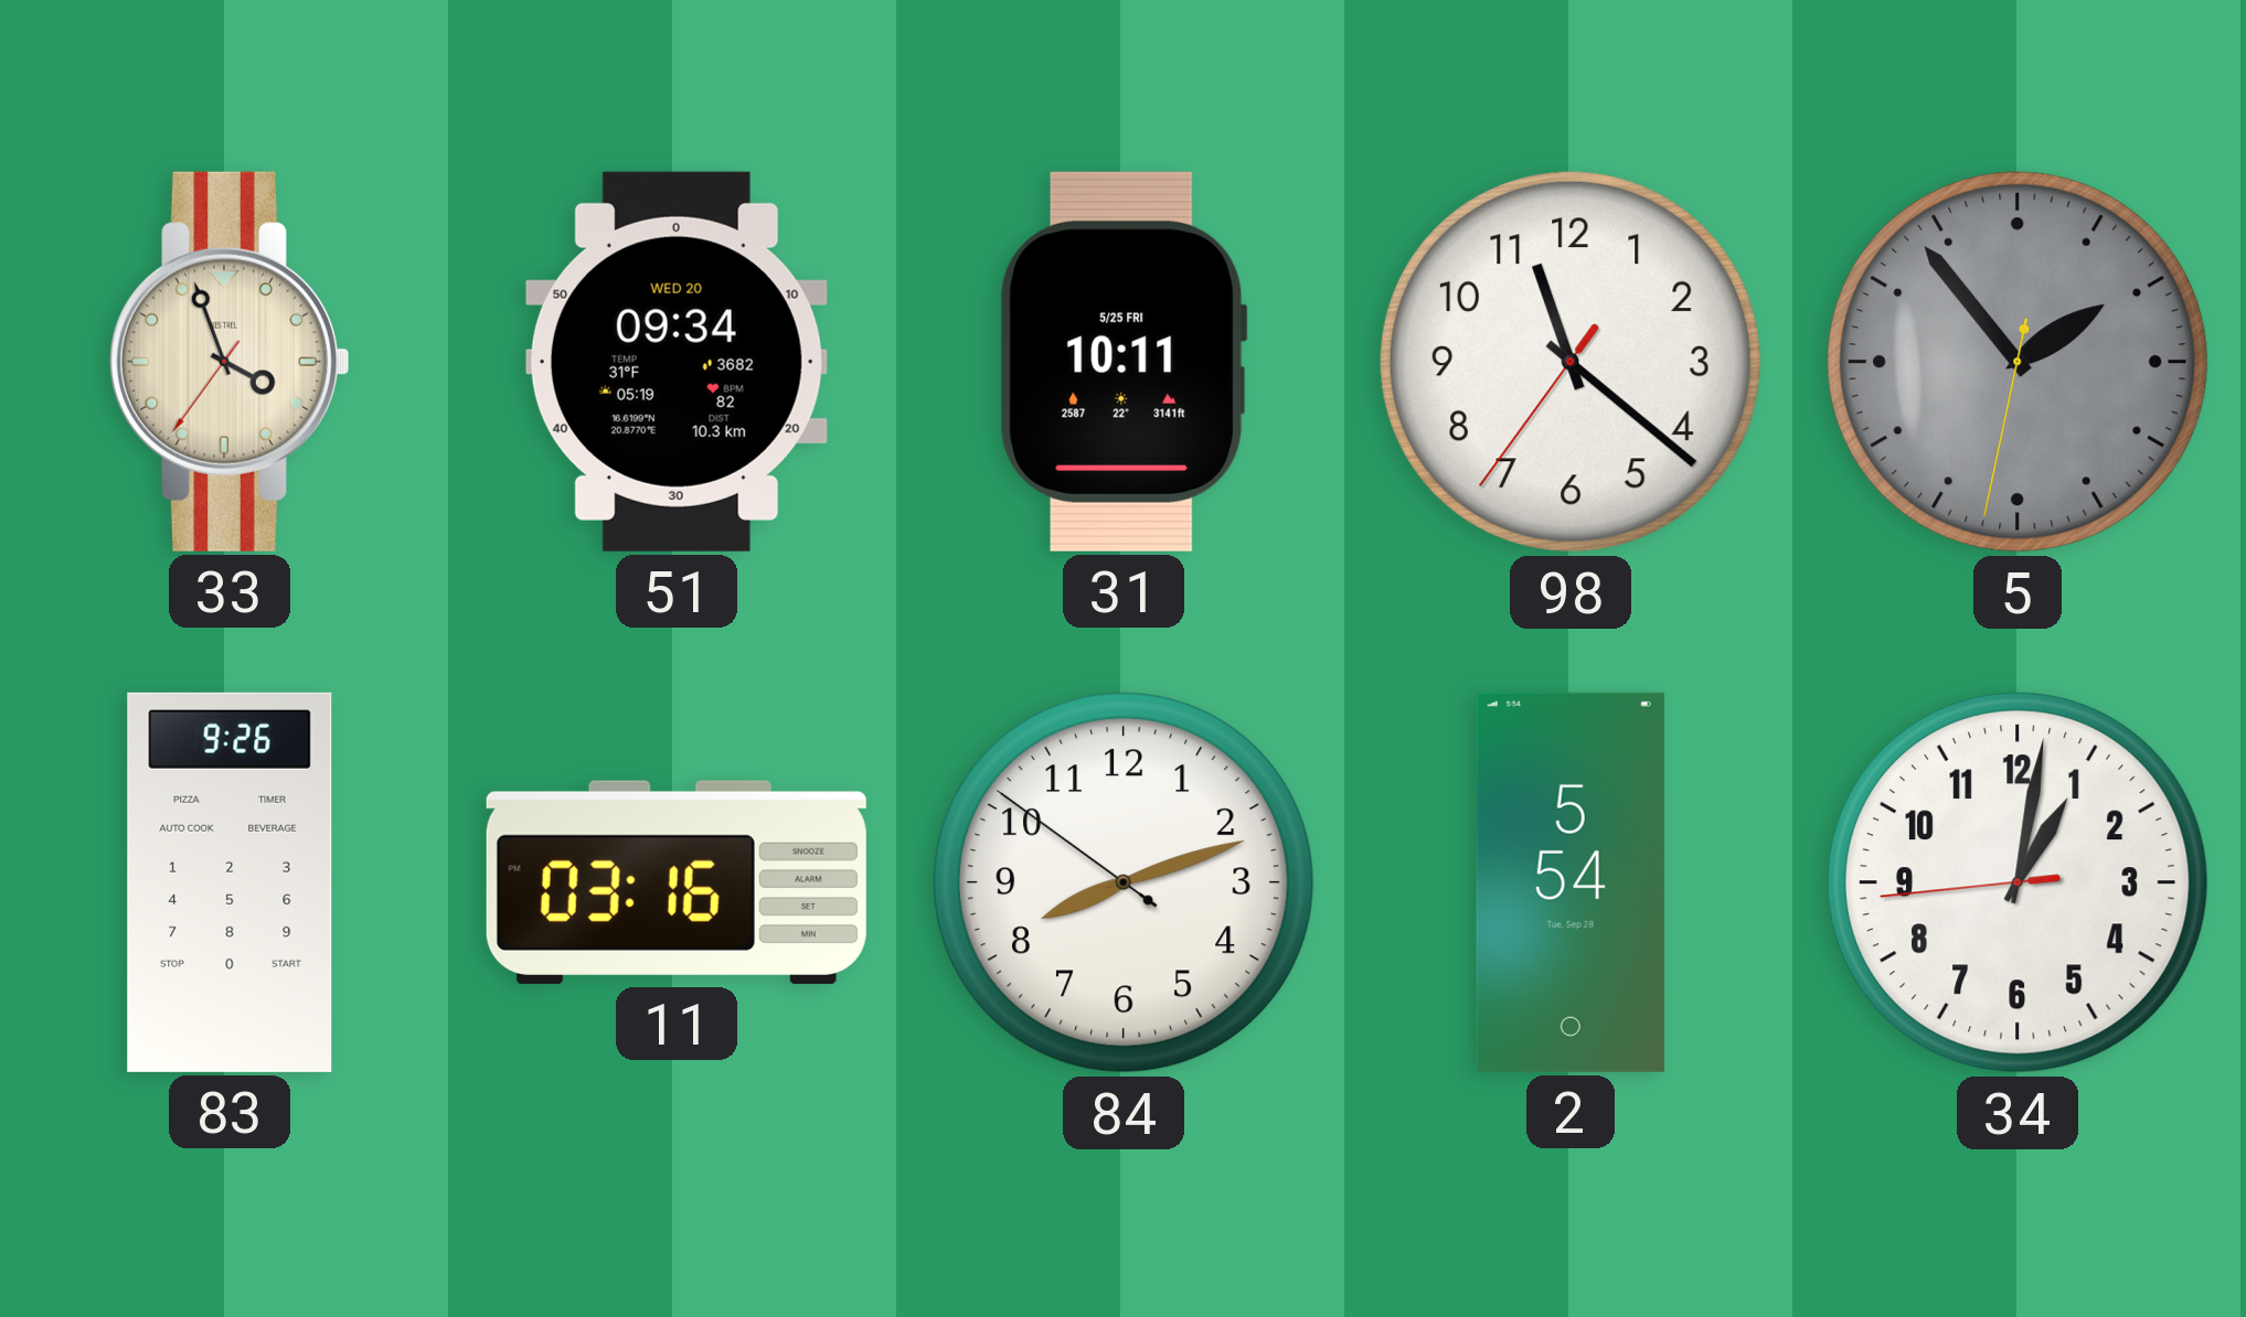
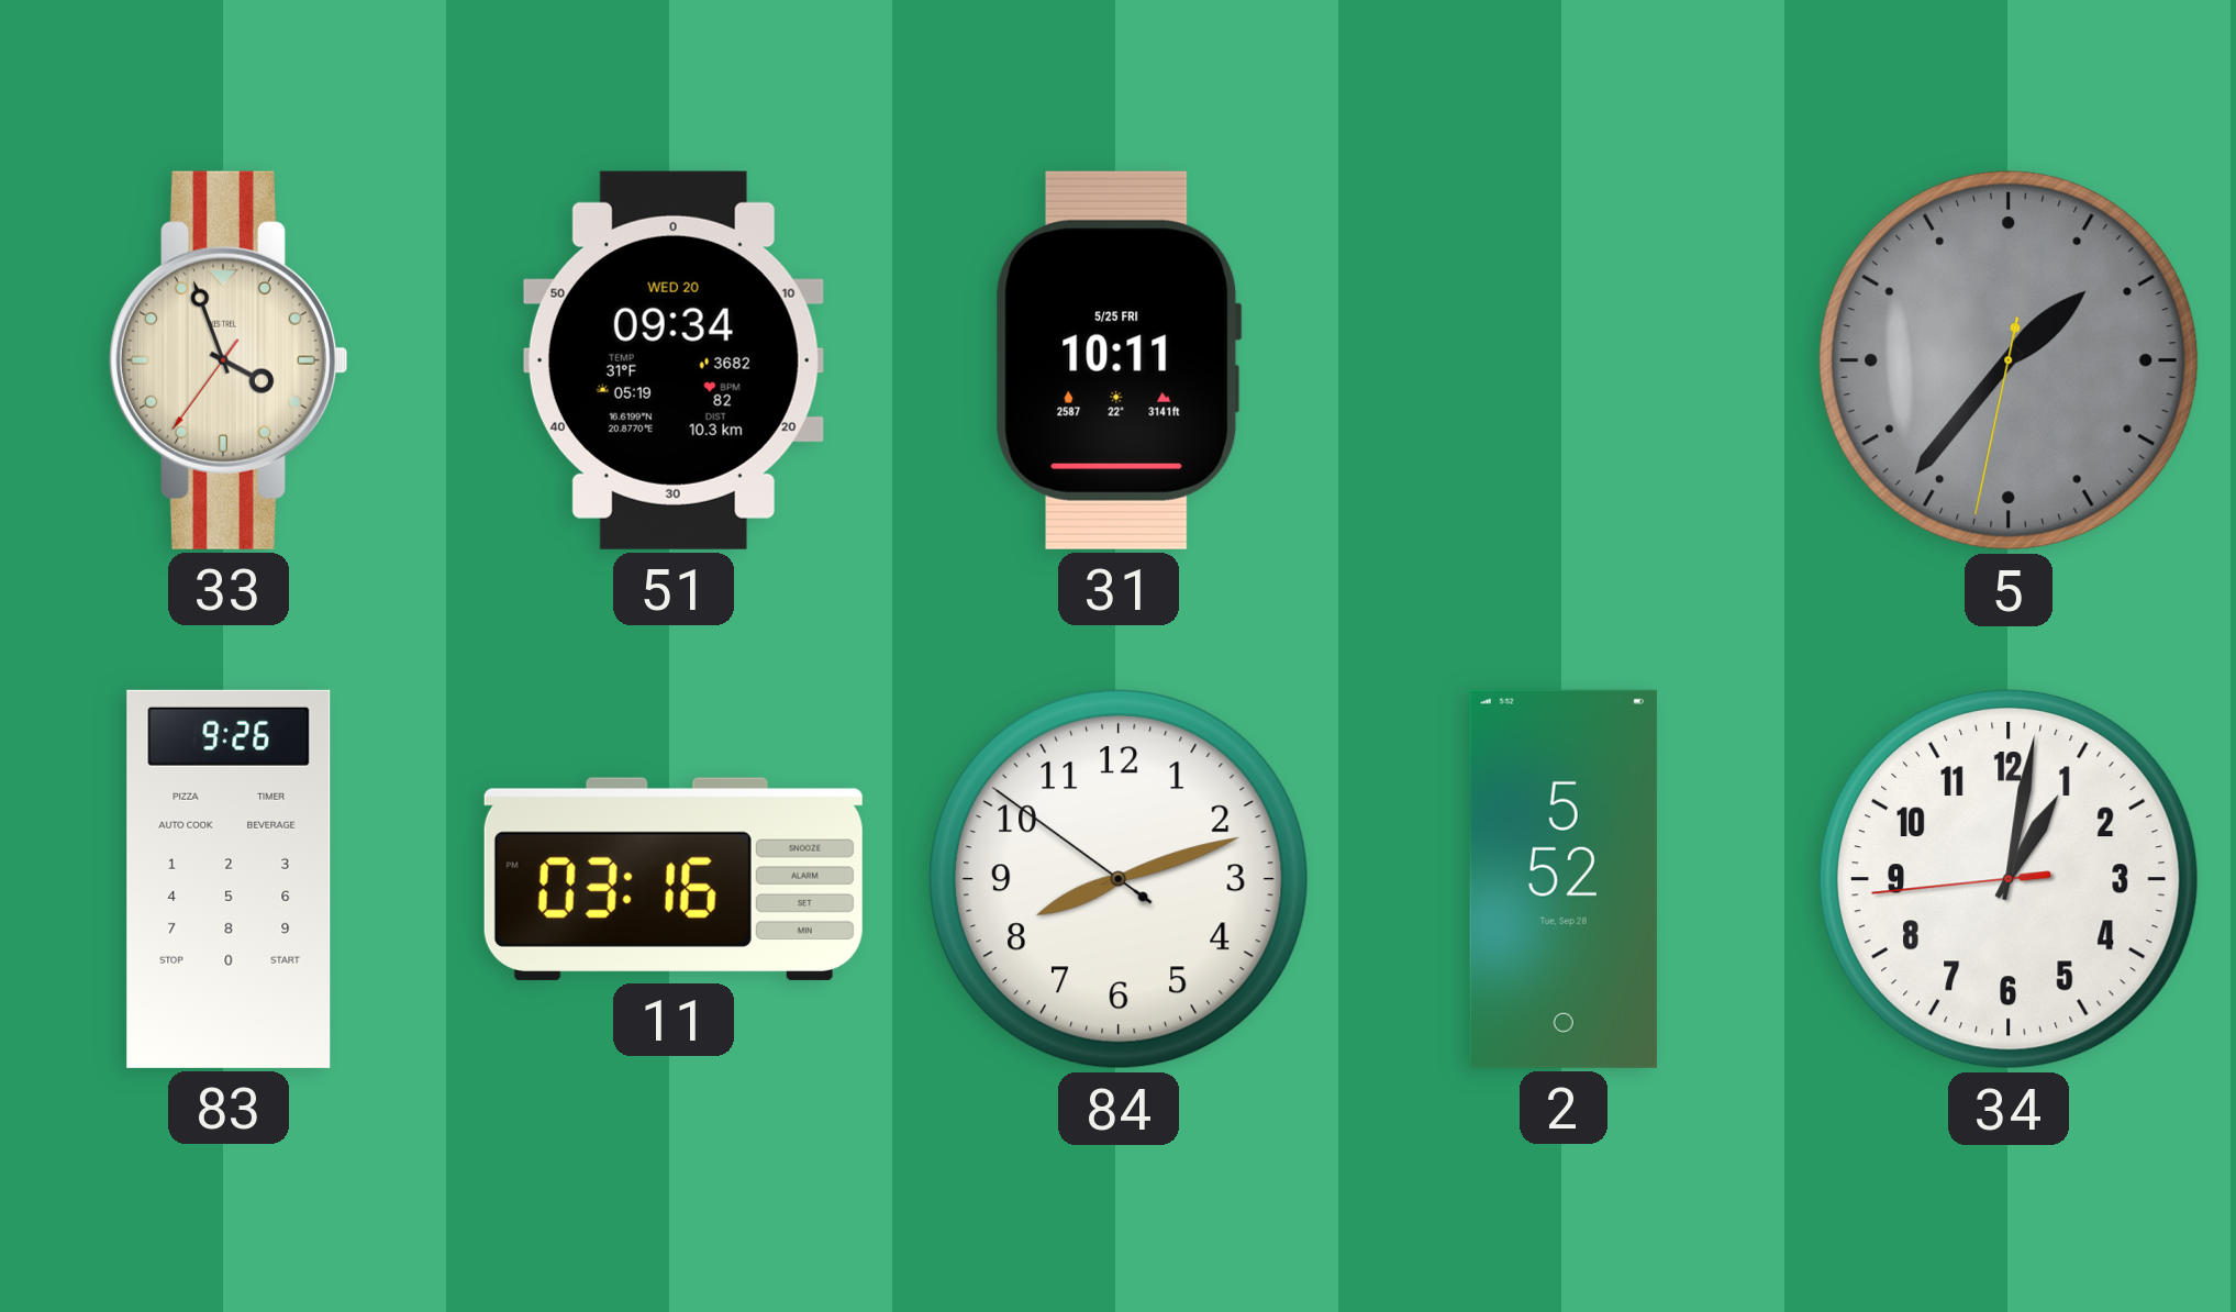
98: 11:21 -> none
5: 1:53 -> 1:36
2: 5:54 -> 5:52
